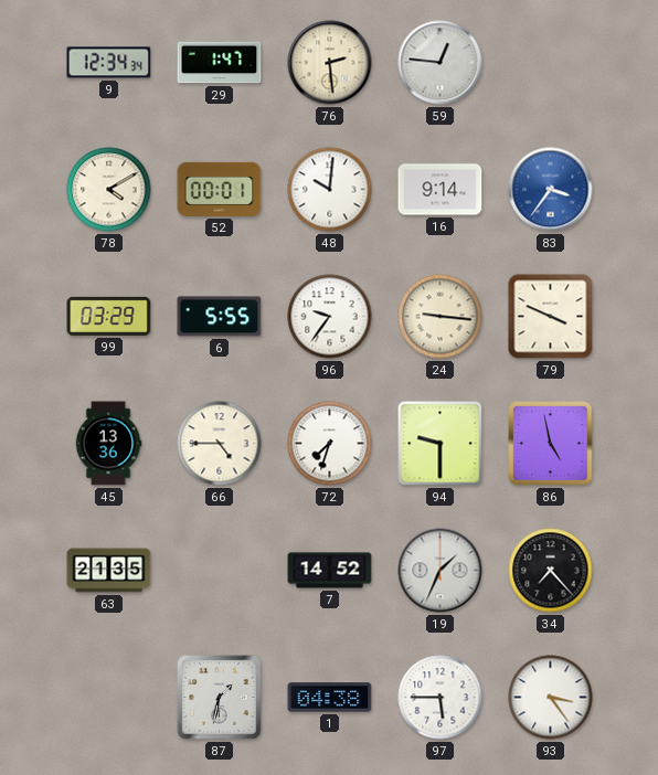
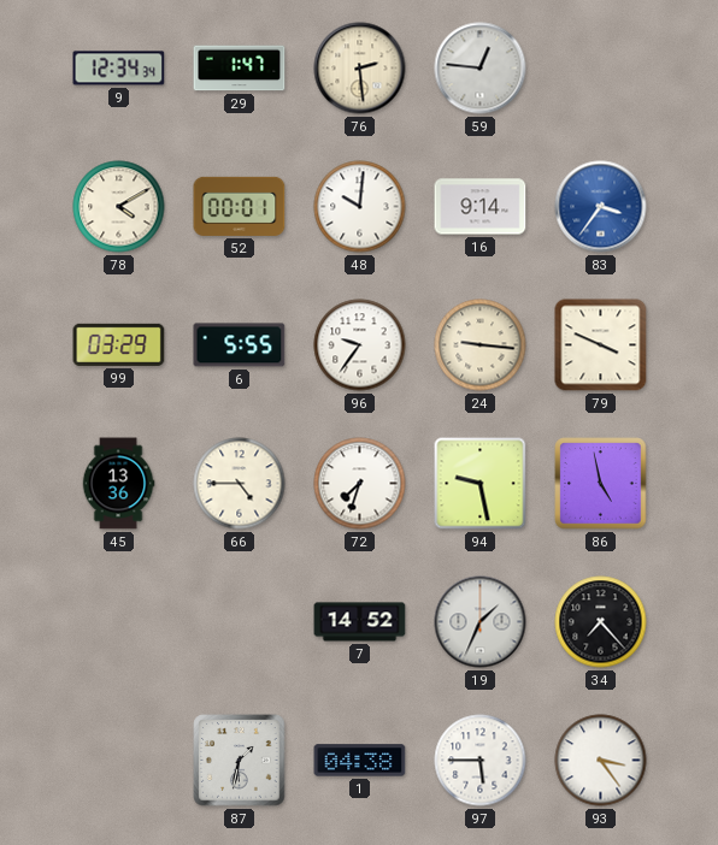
94: 9:30 -> 9:28
63: 21:35 -> none
